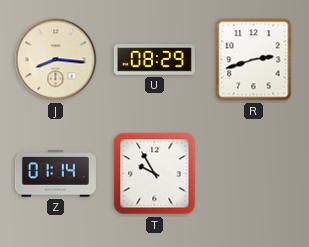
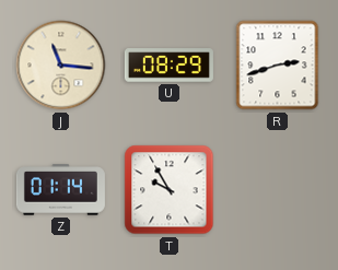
J: 8:16 -> 11:16
